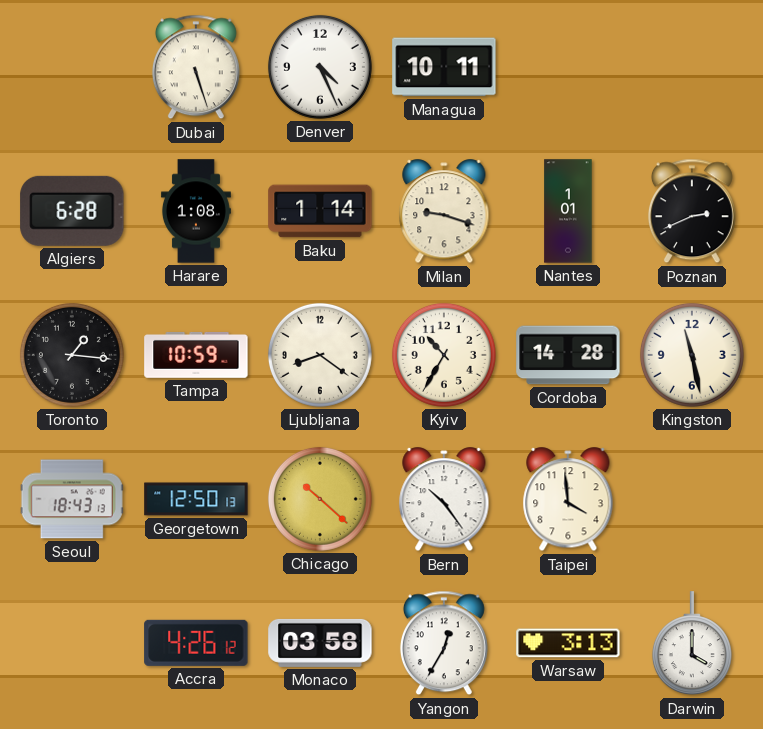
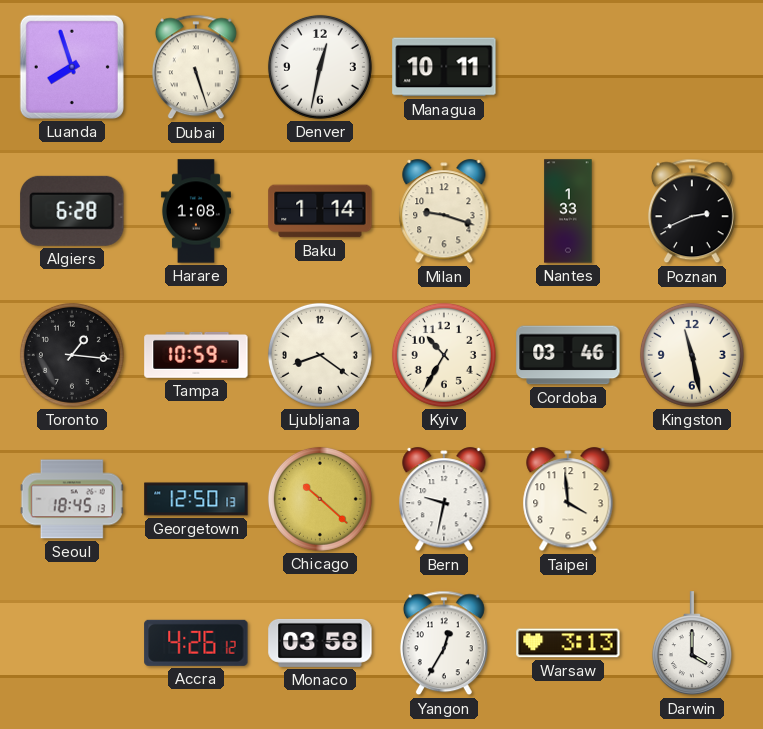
Luanda: none -> 7:57
Denver: 4:26 -> 12:32
Nantes: 1:01 -> 1:33
Cordoba: 14:28 -> 03:46
Seoul: 18:43 -> 18:45
Bern: 10:24 -> 9:32
